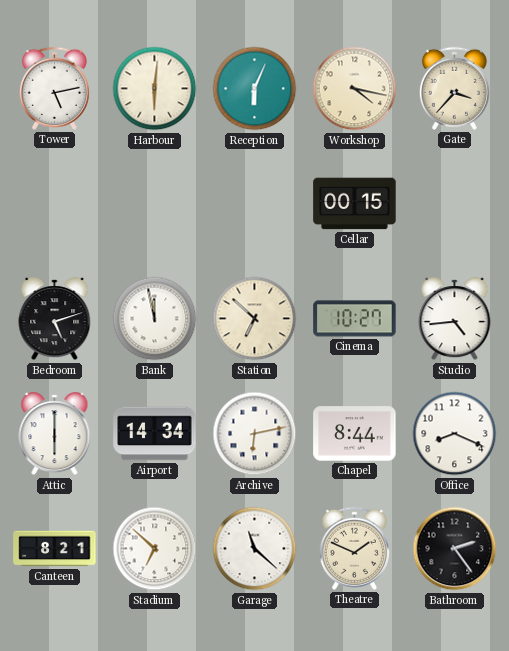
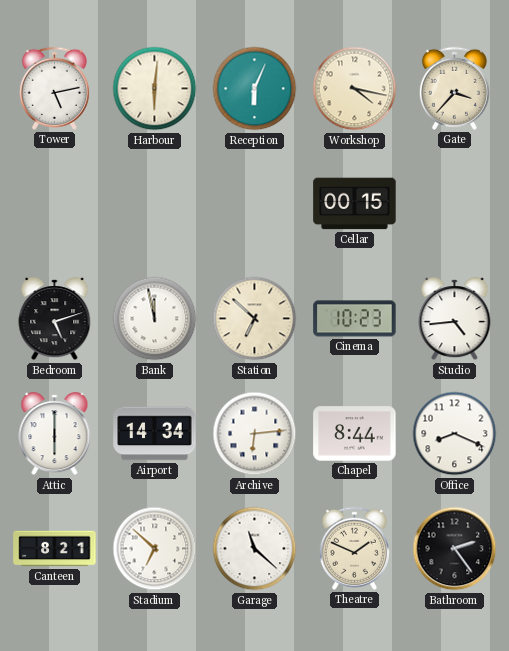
Cinema: 10:27 -> 10:23
Archive: 6:13 -> 6:14
